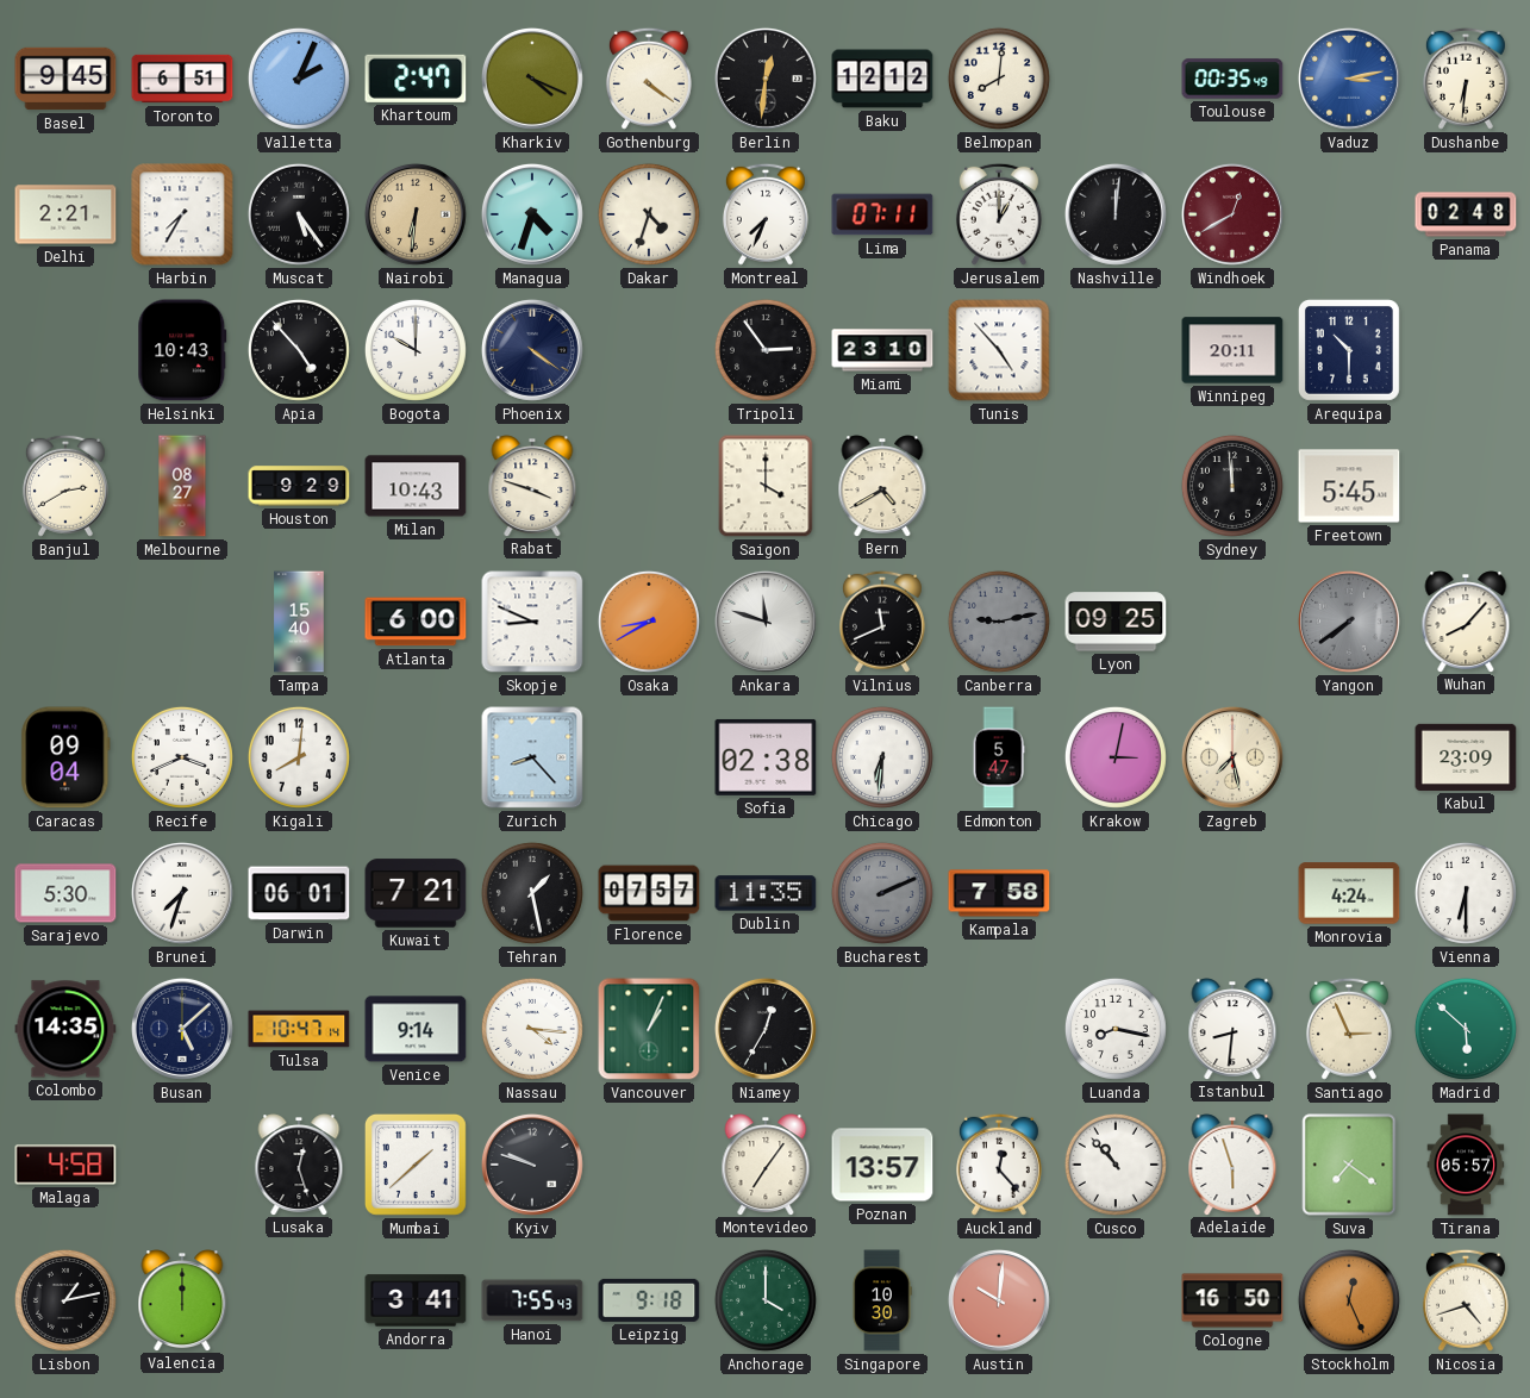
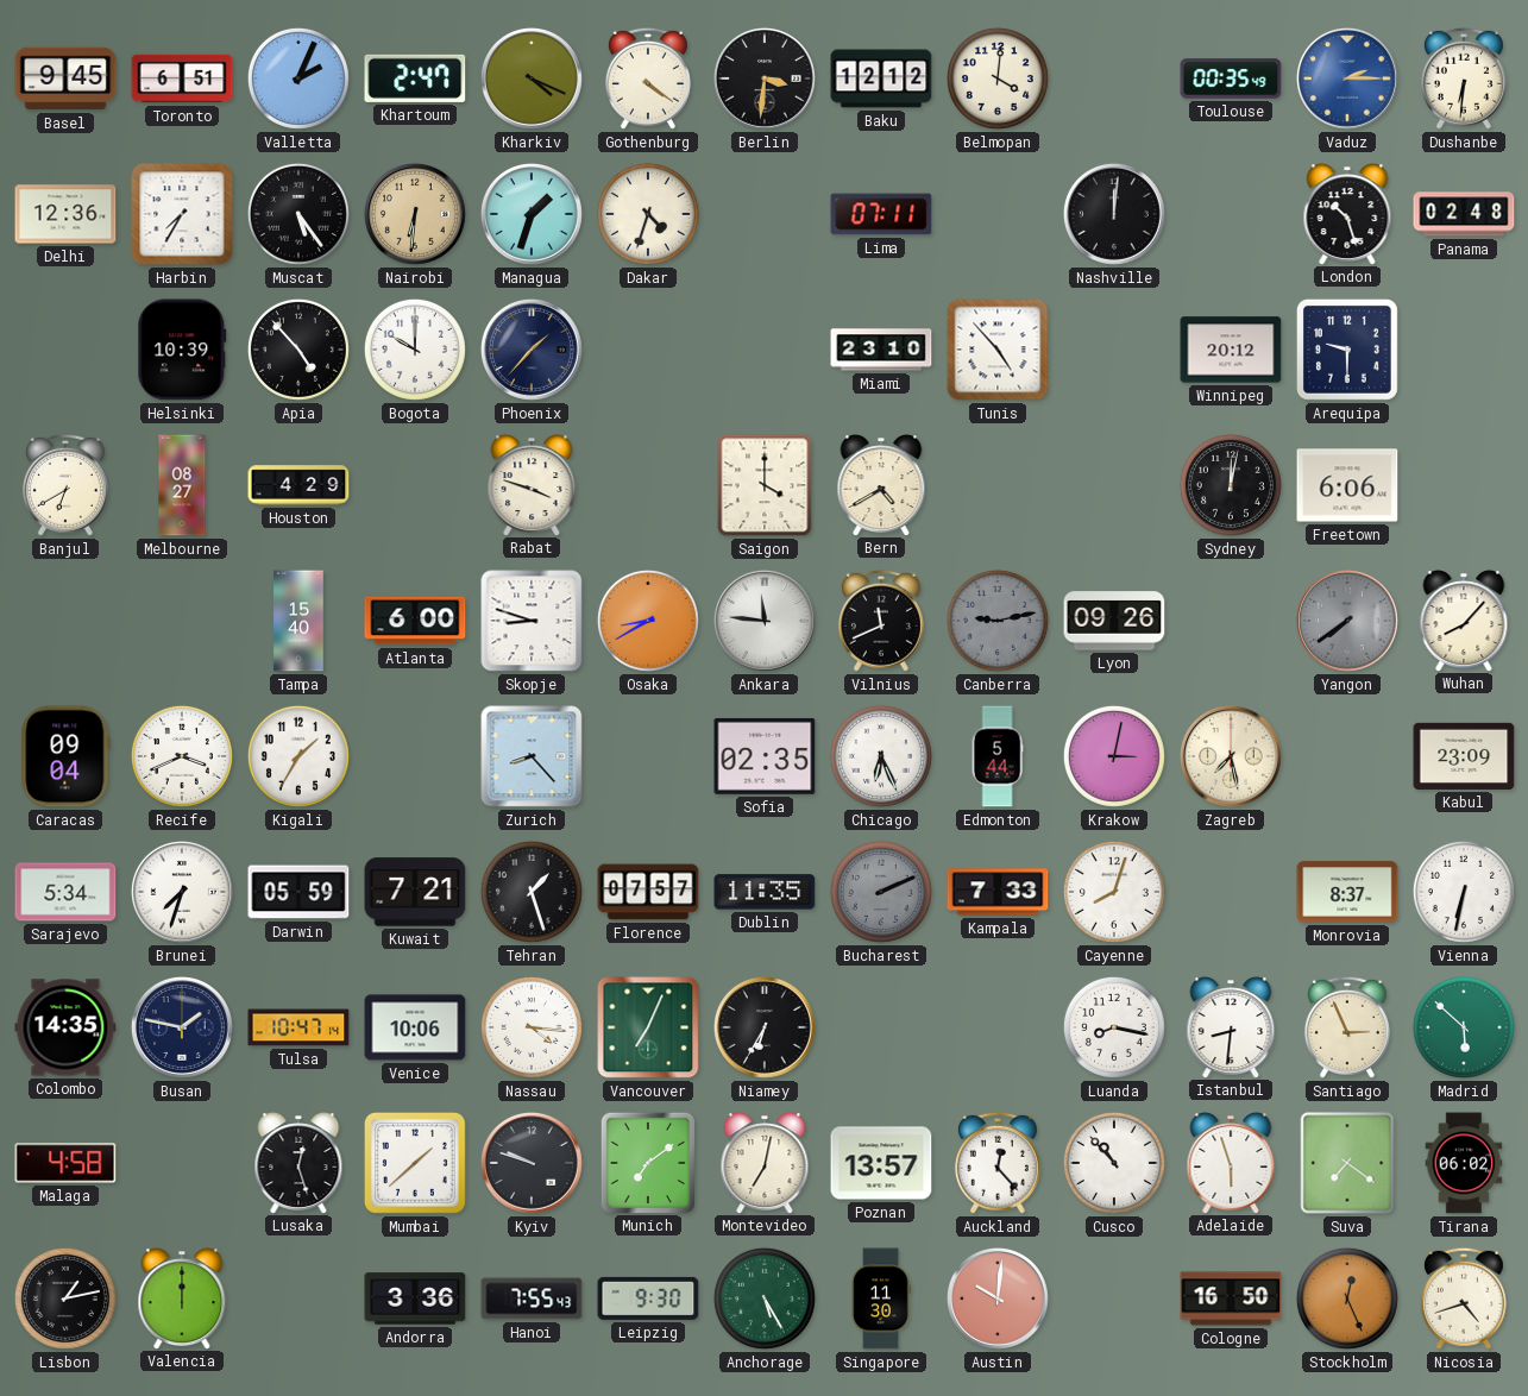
Berlin: 12:31 -> 3:31
Belmopan: 8:01 -> 4:01
Vaduz: 3:13 -> 2:15
Delhi: 2:21 -> 12:36
Managua: 4:33 -> 1:33
Montreal: 7:34 -> none
Jerusalem: 1:00 -> none
Windhoek: 12:40 -> none
London: none -> 10:27
Helsinki: 10:43 -> 10:39
Phoenix: 4:21 -> 1:37
Tripoli: 2:54 -> none
Winnipeg: 20:11 -> 20:12
Arequipa: 10:30 -> 9:30
Banjul: 2:40 -> 6:40
Houston: 9:29 -> 4:29
Milan: 10:43 -> none
Sydney: 11:59 -> 12:02
Freetown: 5:45 -> 6:06
Skopje: 8:49 -> 8:48
Ankara: 11:48 -> 11:46
Lyon: 09:25 -> 09:26
Kigali: 8:01 -> 1:35
Sofia: 02:38 -> 02:35
Chicago: 6:31 -> 6:26
Edmonton: 5:47 -> 5:44
Sarajevo: 5:30 -> 5:34
Darwin: 06:01 -> 05:59
Tehran: 1:28 -> 1:27
Kampala: 7:58 -> 7:33
Cayenne: none -> 8:03
Monrovia: 4:24 -> 8:37
Vienna: 6:30 -> 6:32
Busan: 5:08 -> 1:47
Venice: 9:14 -> 10:06
Vancouver: 1:04 -> 7:04
Niamey: 12:35 -> 6:35
Munich: none -> 7:09
Montevideo: 7:06 -> 7:02
Tirana: 05:57 -> 06:02
Andorra: 3:41 -> 3:36
Leipzig: 9:18 -> 9:30
Anchorage: 4:00 -> 5:25
Singapore: 10:30 -> 11:30
